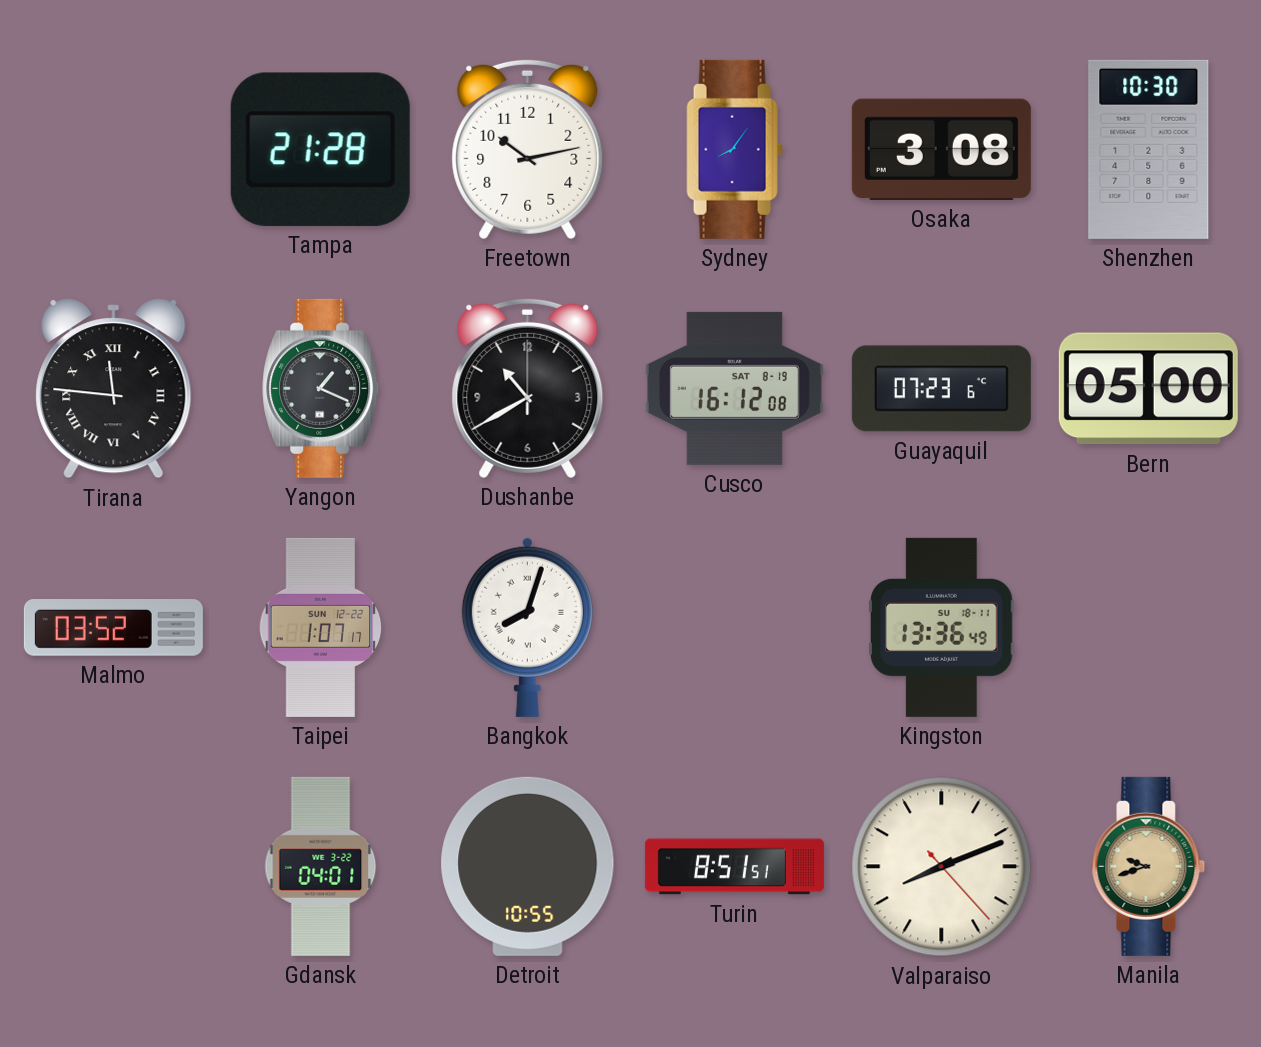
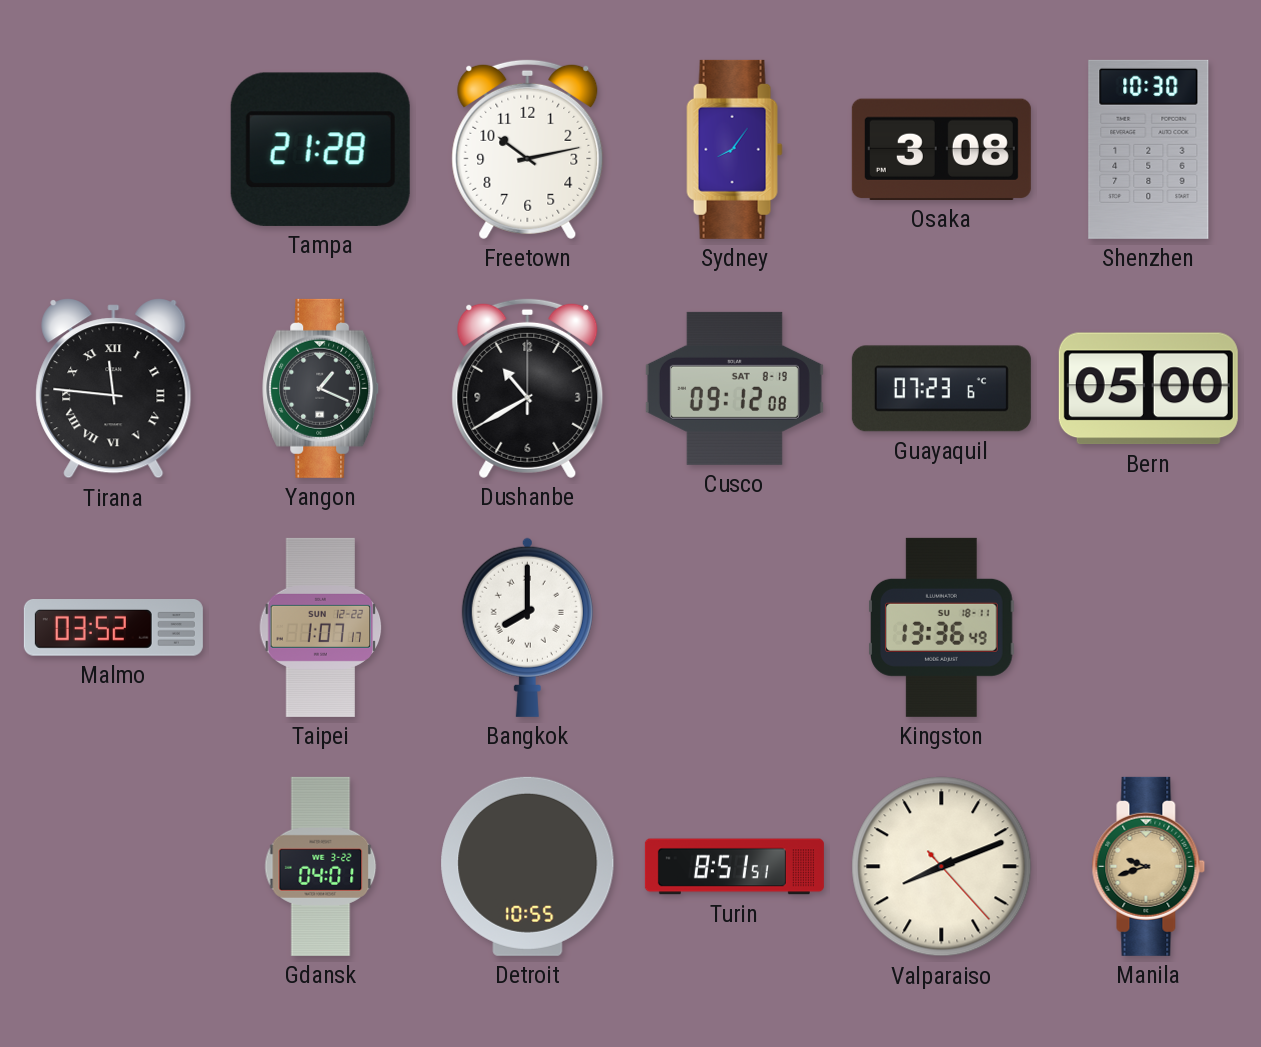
Cusco: 16:12 -> 09:12
Bangkok: 8:03 -> 8:00
